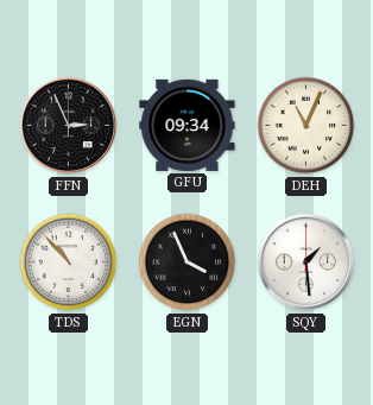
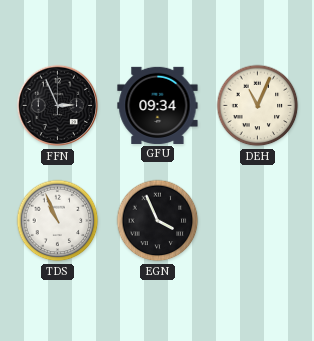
TDS: 10:53 -> 10:56
SQY: 1:29 -> none
